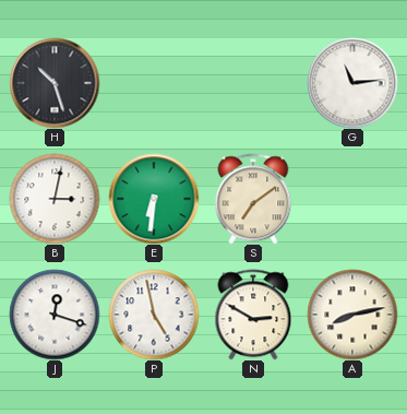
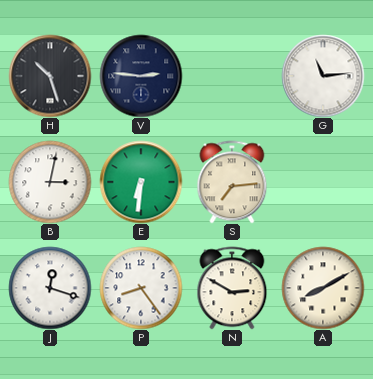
V: none -> 2:46
S: 7:09 -> 7:14
P: 4:58 -> 8:24
A: 8:13 -> 8:10
